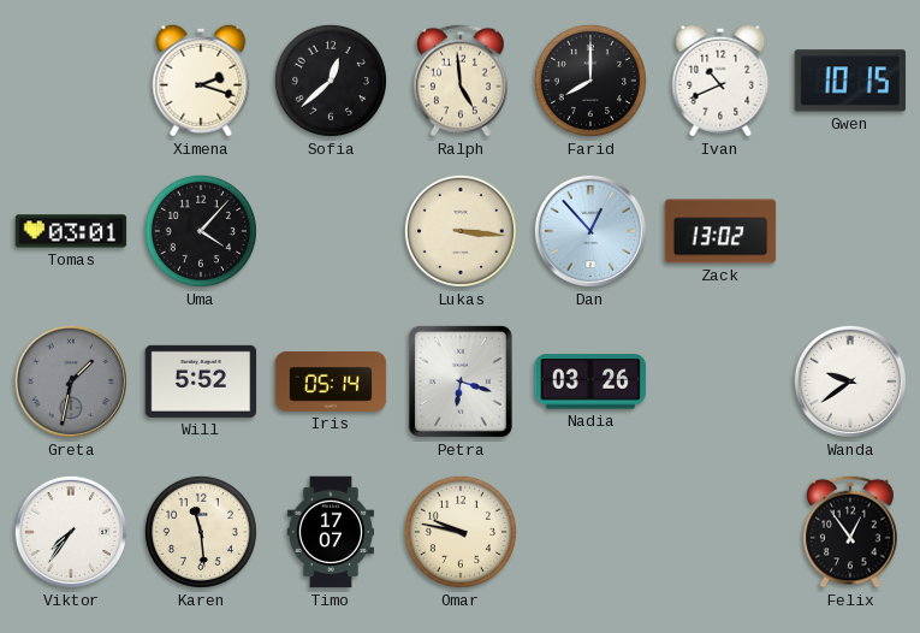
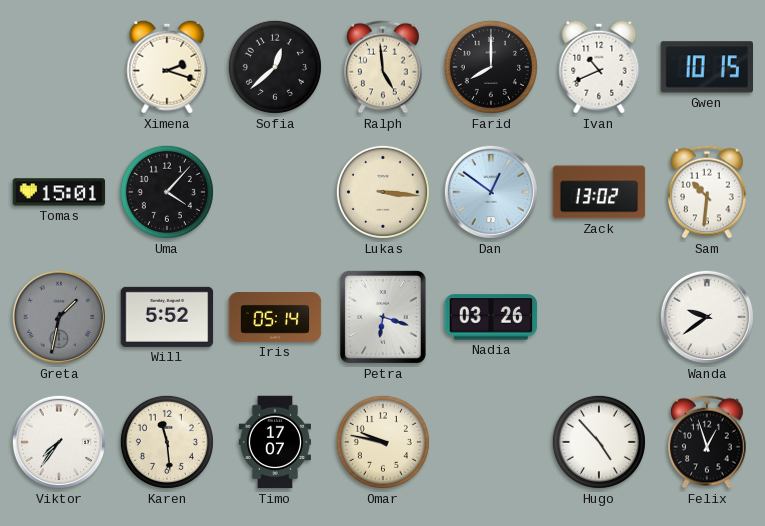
Tomas: 03:01 -> 15:01
Dan: 12:53 -> 12:51
Sam: none -> 10:31
Hugo: none -> 4:53
Felix: 12:54 -> 12:57
